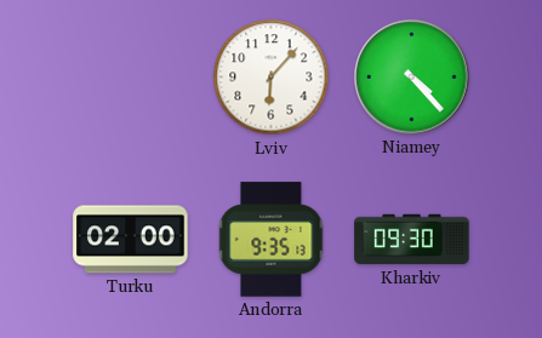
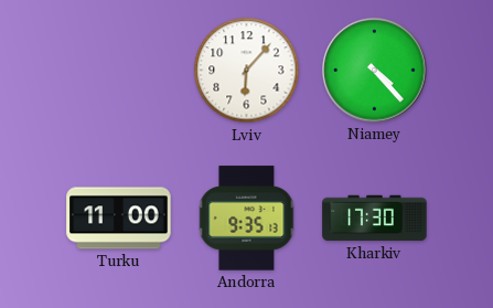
Turku: 02:00 -> 11:00
Kharkiv: 09:30 -> 17:30
